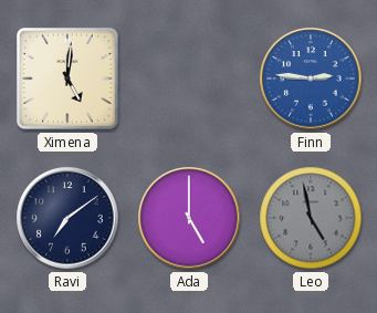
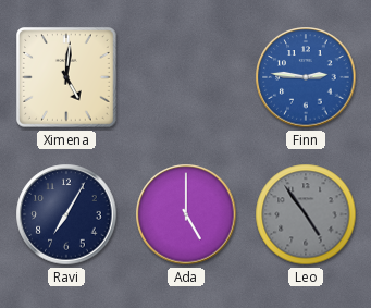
Ravi: 7:09 -> 7:05
Leo: 4:58 -> 4:54
